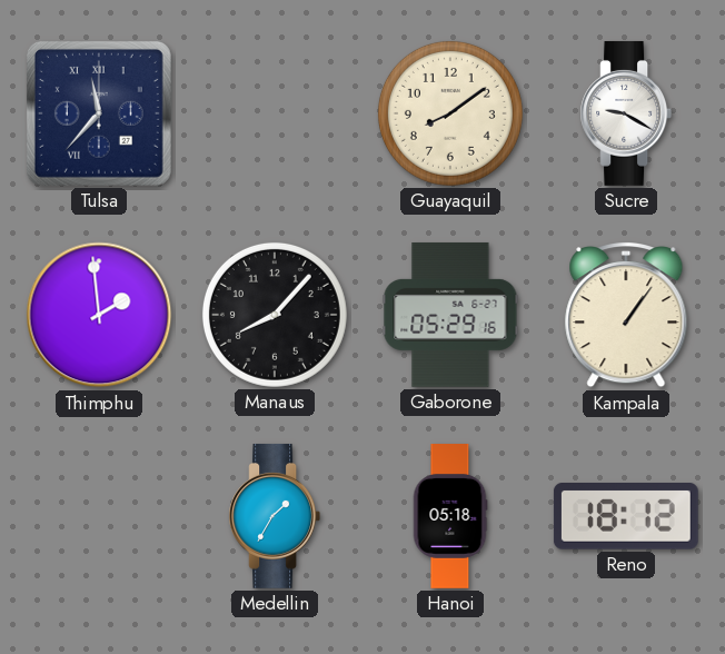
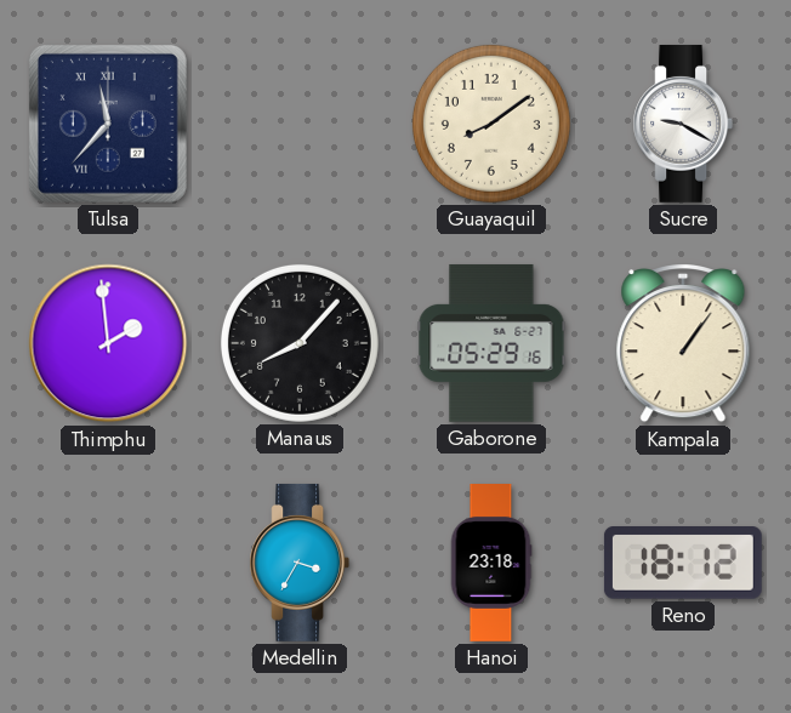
Medellin: 1:35 -> 3:35
Hanoi: 05:18 -> 23:18
